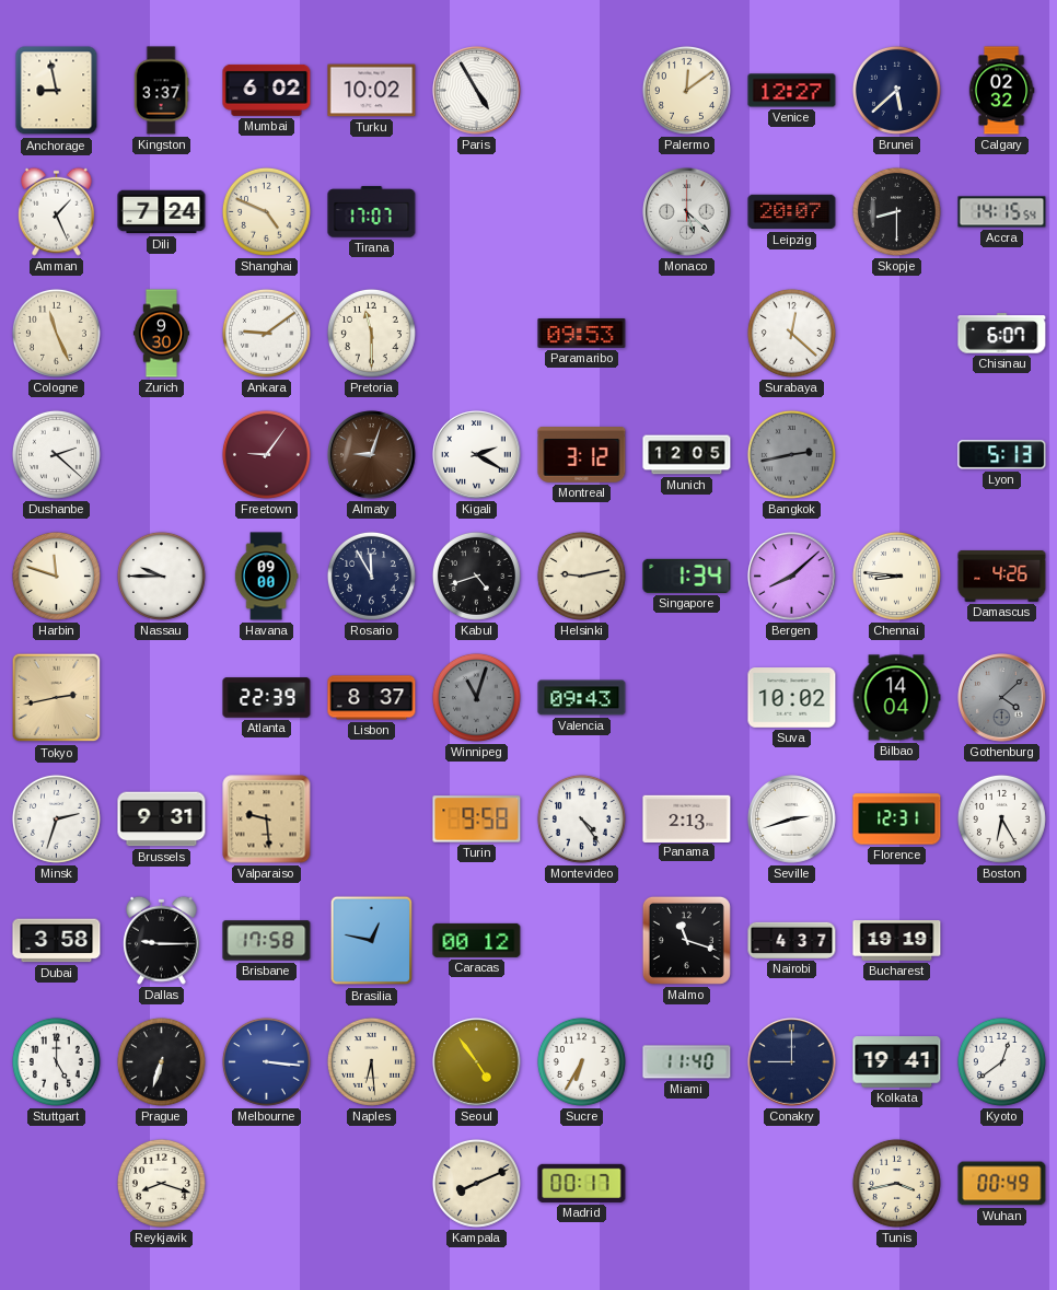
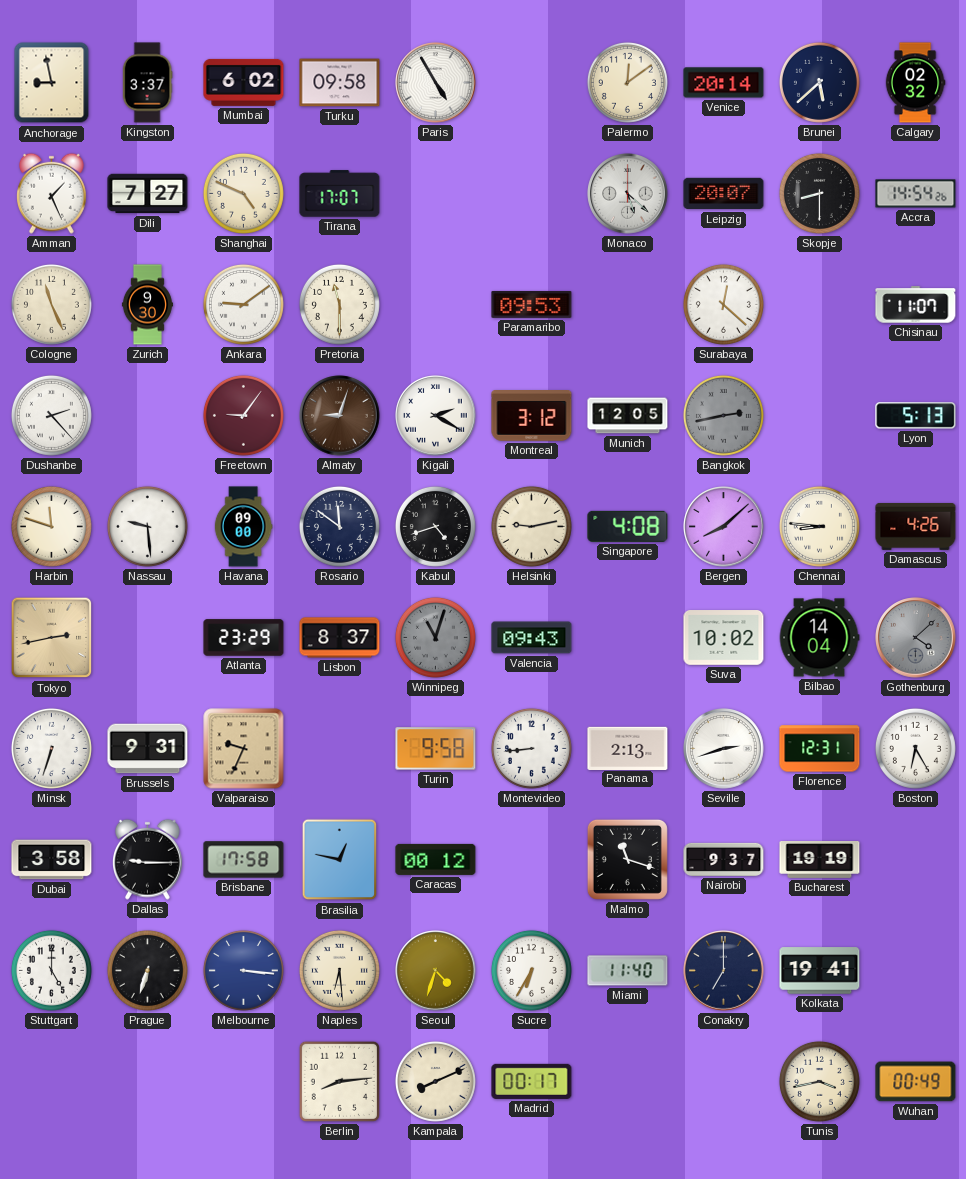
Turku: 10:02 -> 09:58
Venice: 12:27 -> 20:14
Dili: 7:24 -> 7:27
Accra: 14:15 -> 14:54
Chisinau: 6:07 -> 11:07
Dushanbe: 2:22 -> 2:23
Nassau: 9:45 -> 9:29
Rosario: 11:55 -> 11:51
Singapore: 1:34 -> 4:08
Atlanta: 22:39 -> 23:29
Minsk: 2:33 -> 6:33
Valparaiso: 9:29 -> 9:34
Montevideo: 4:24 -> 8:44
Nairobi: 4:37 -> 9:37
Seoul: 4:54 -> 4:33
Conakry: 9:00 -> 7:00
Kyoto: 12:39 -> none
Reykjavik: 8:18 -> none
Berlin: none -> 8:14
